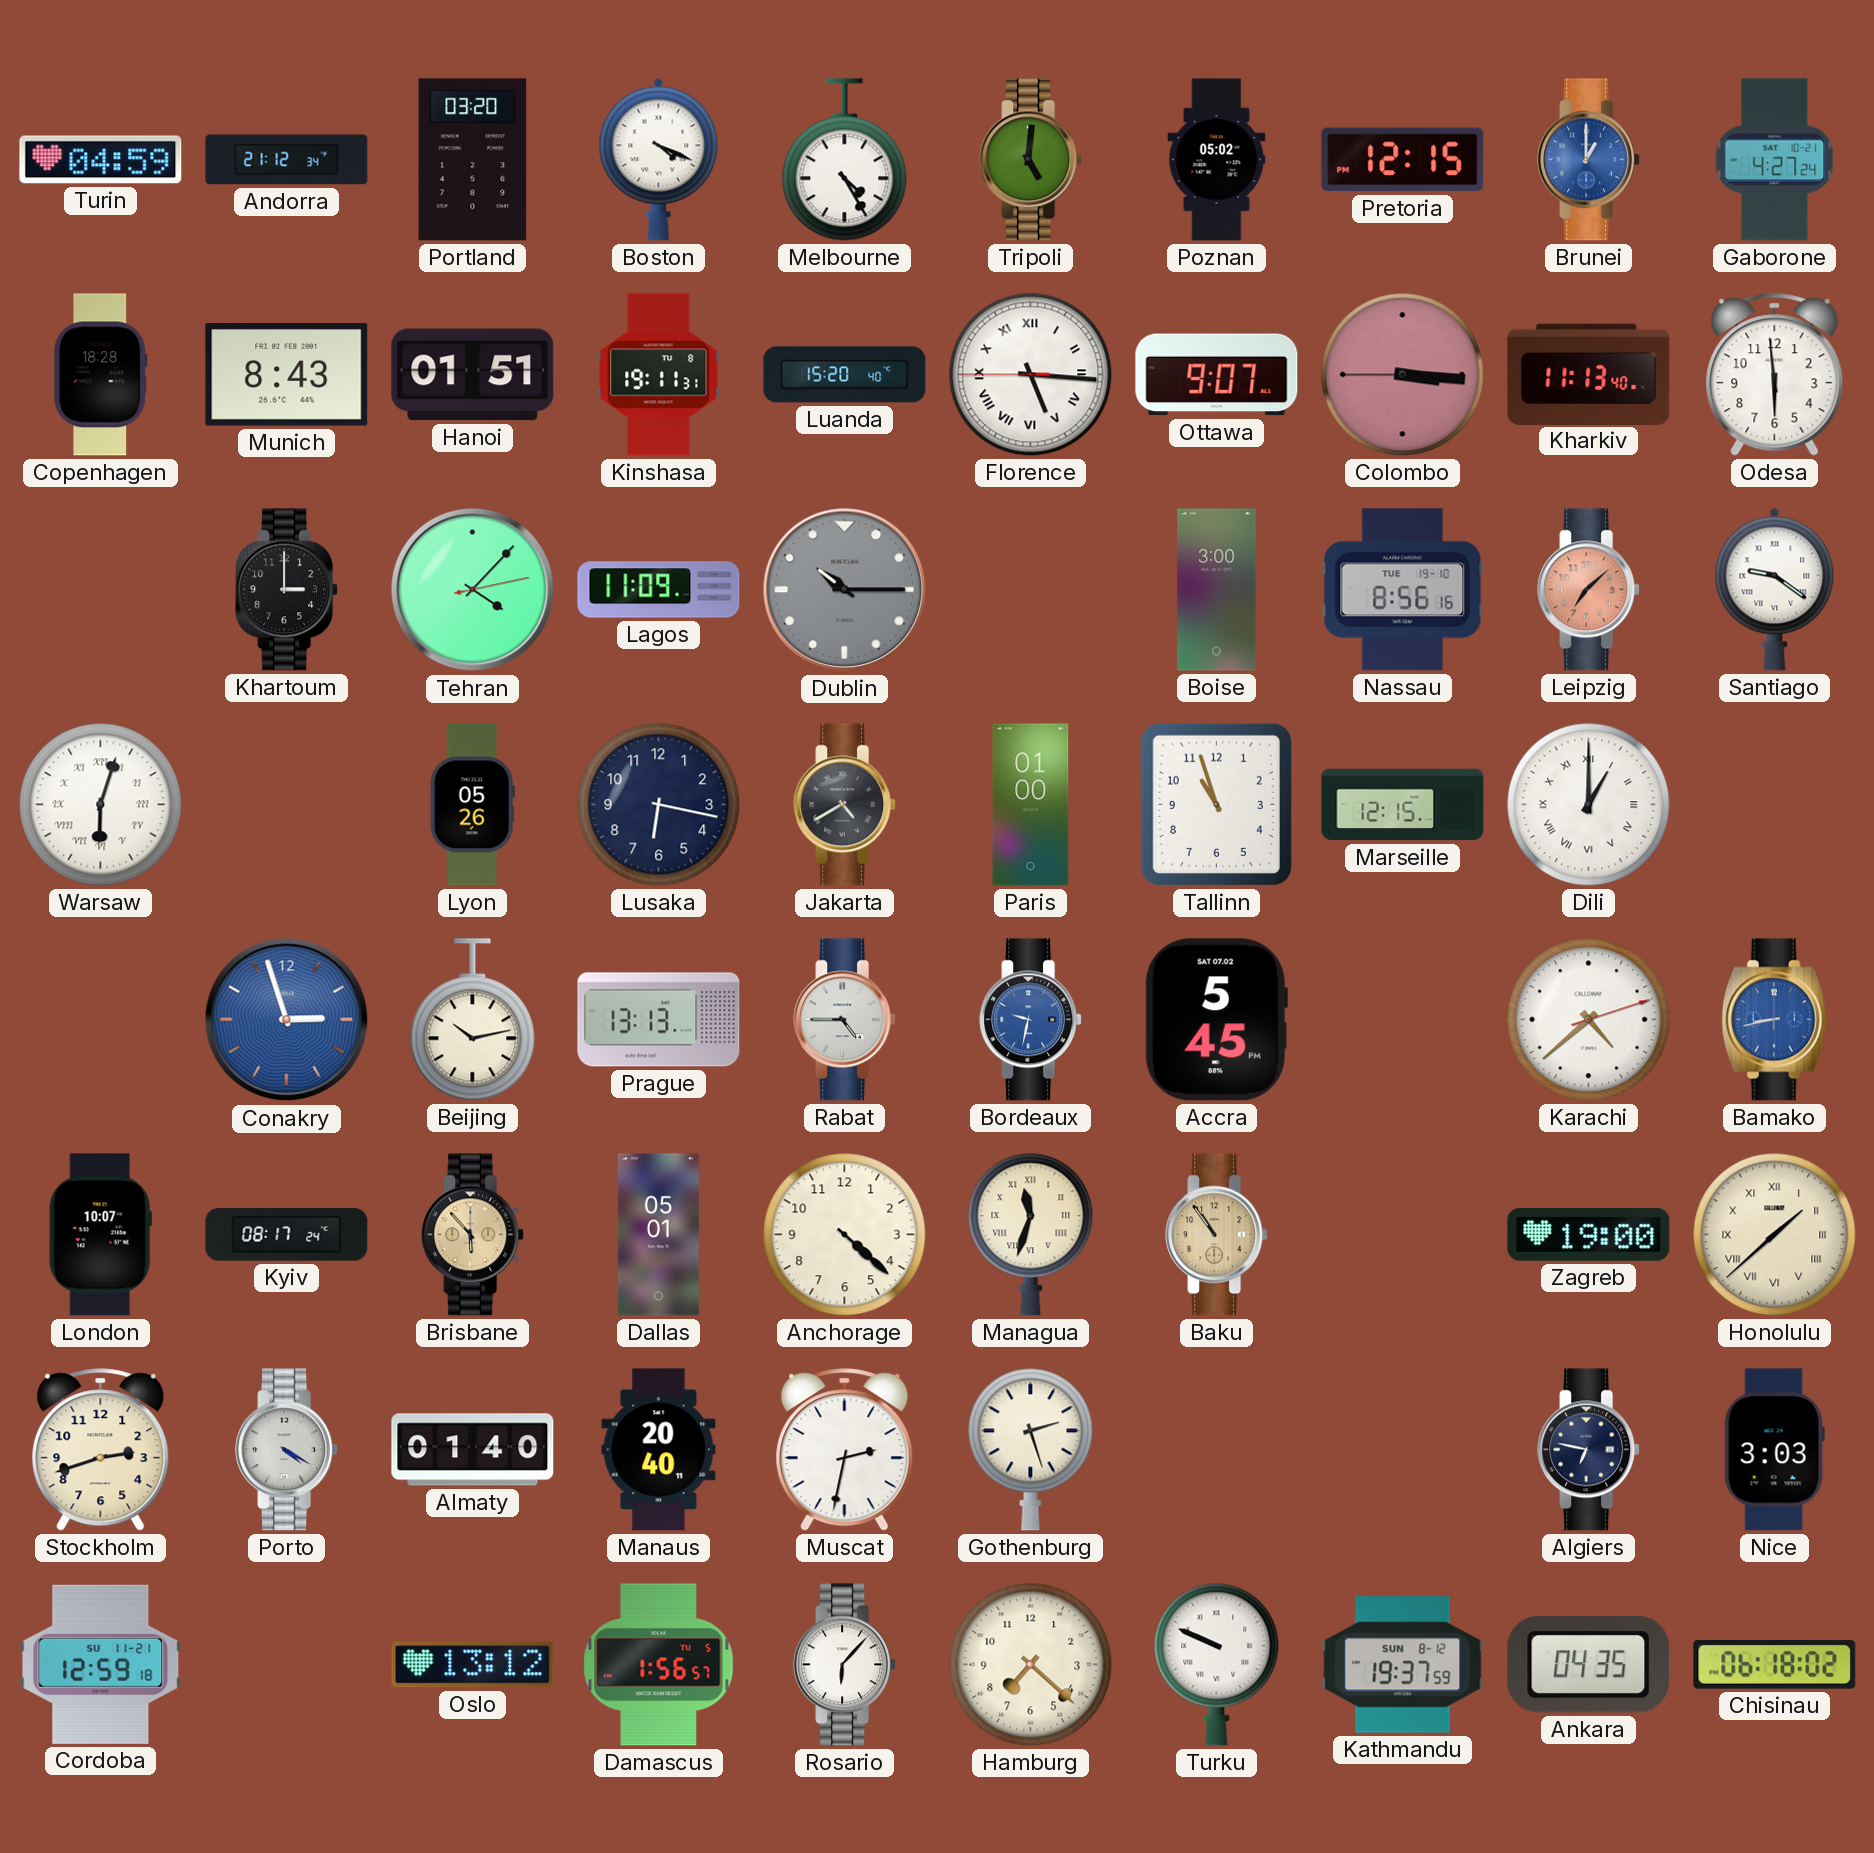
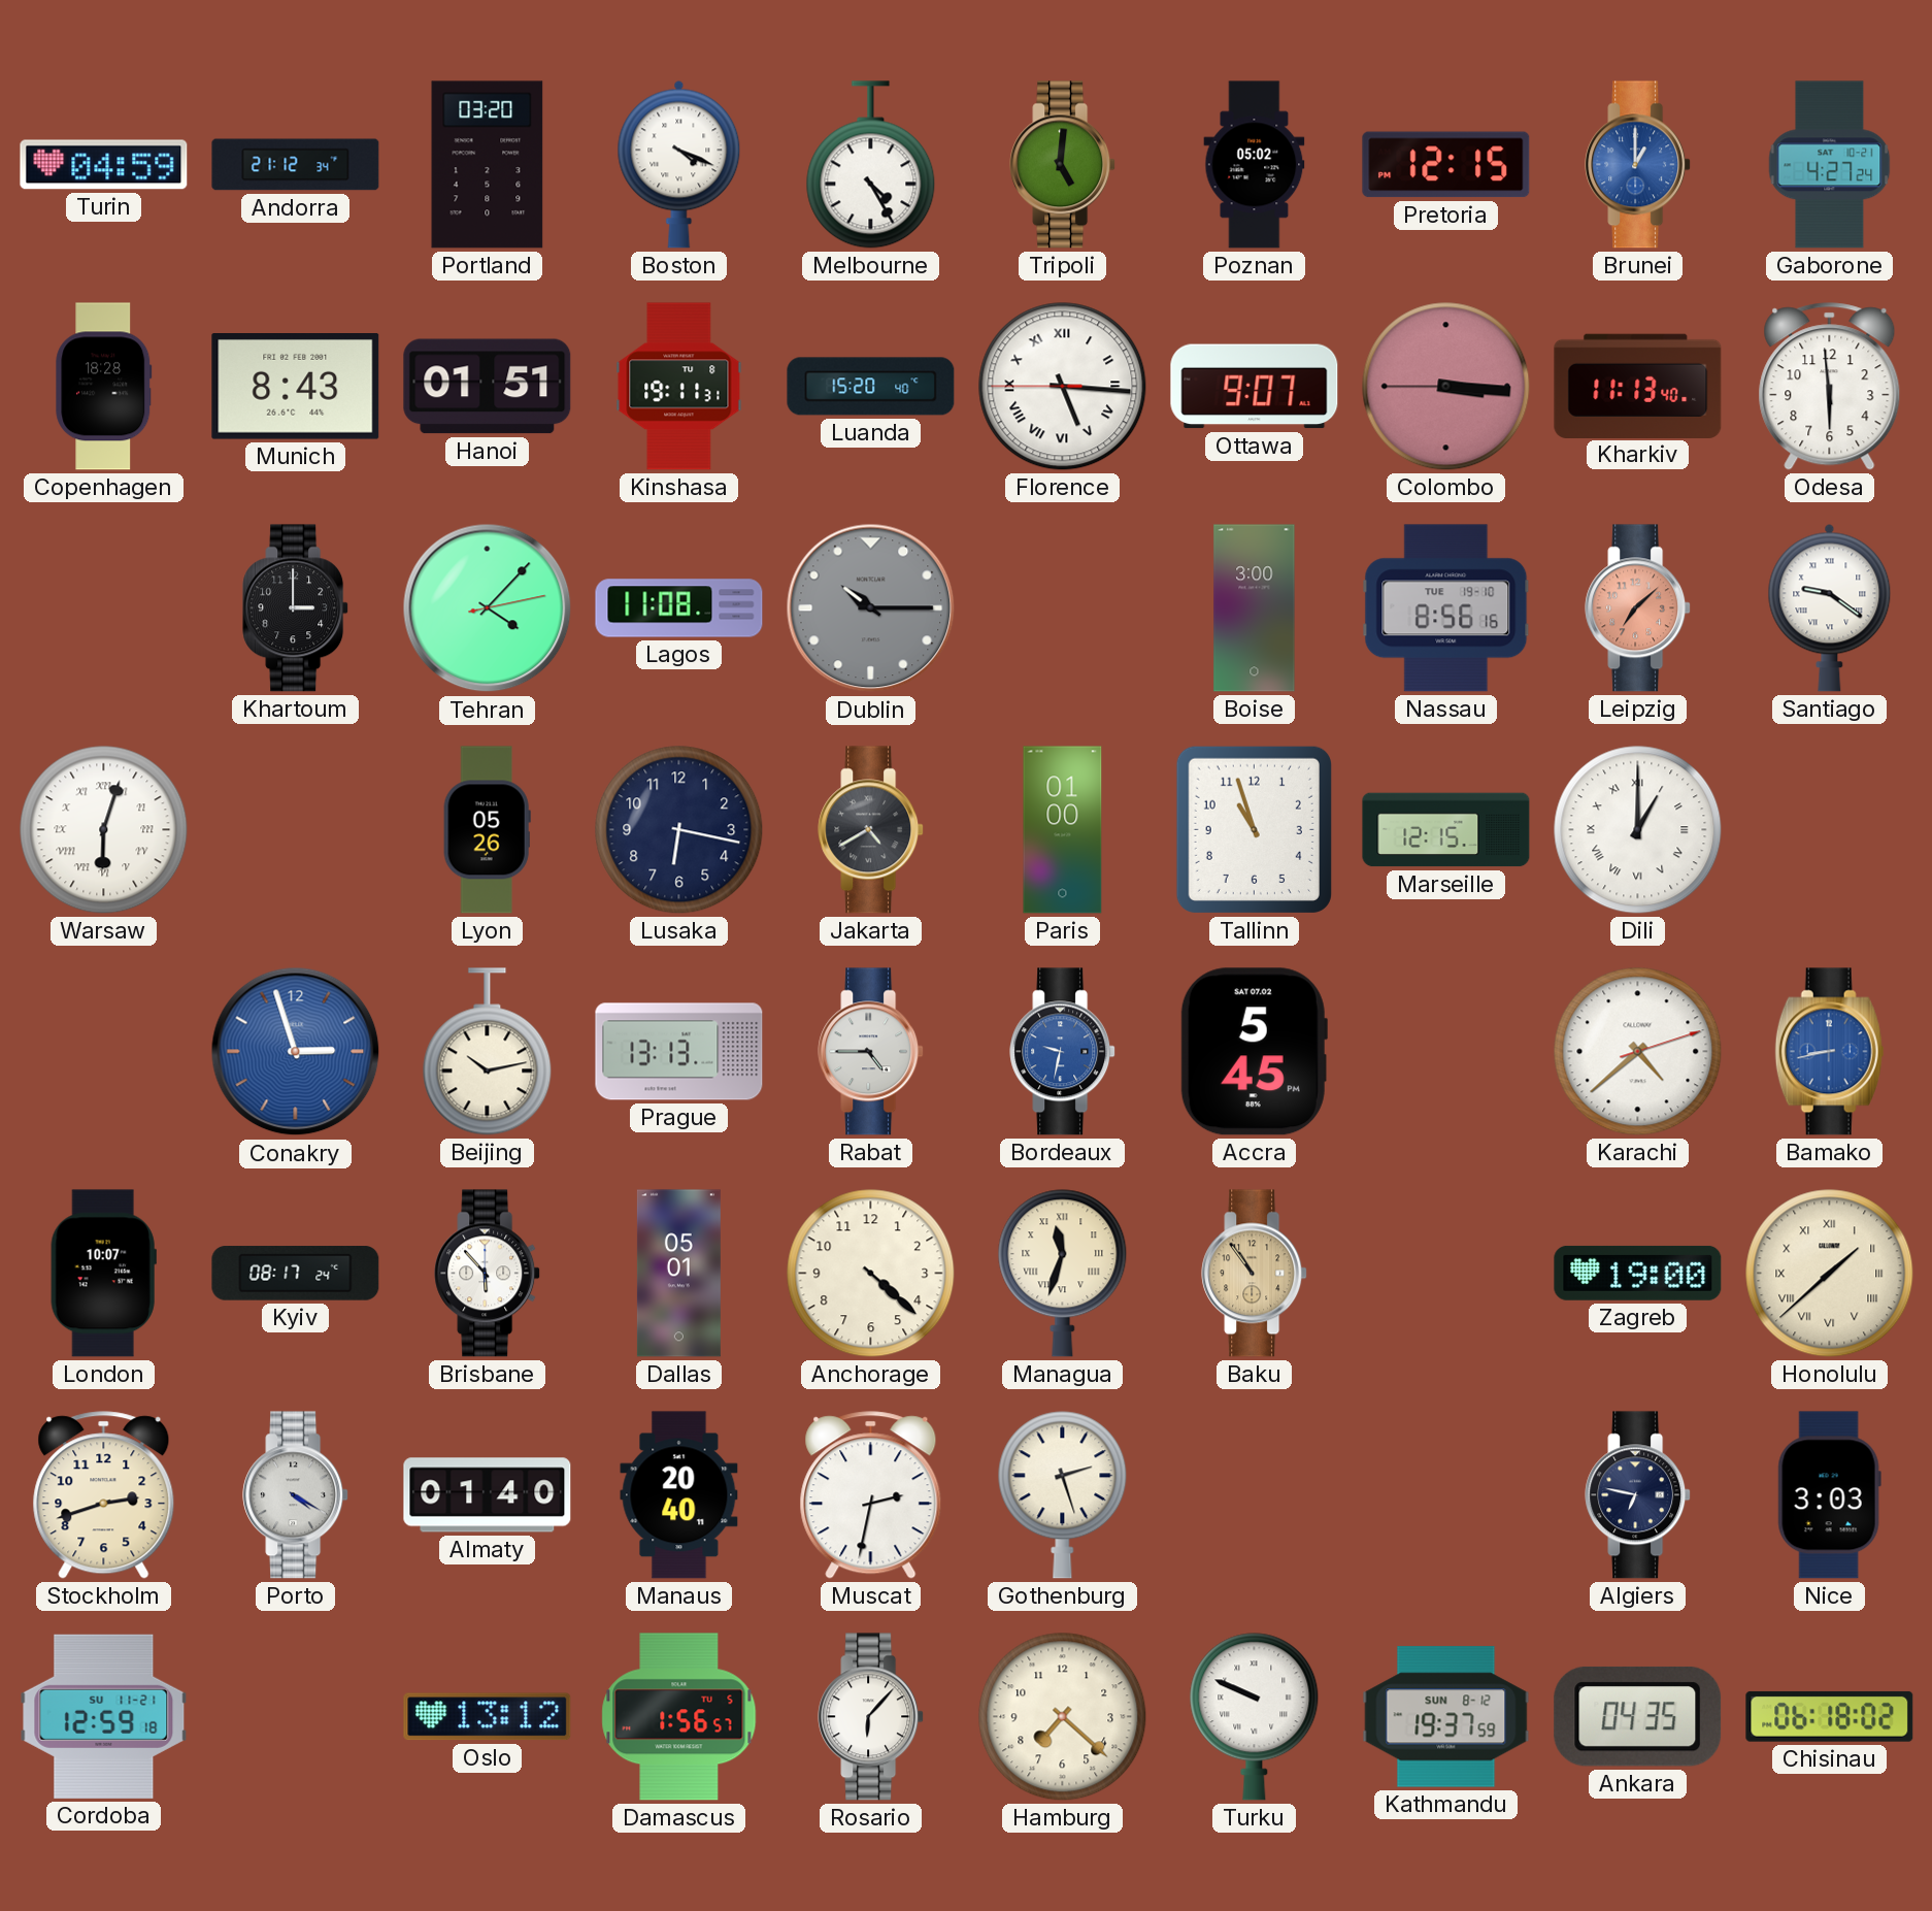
Lagos: 11:09 -> 11:08
Brisbane dial: champagne -> white
